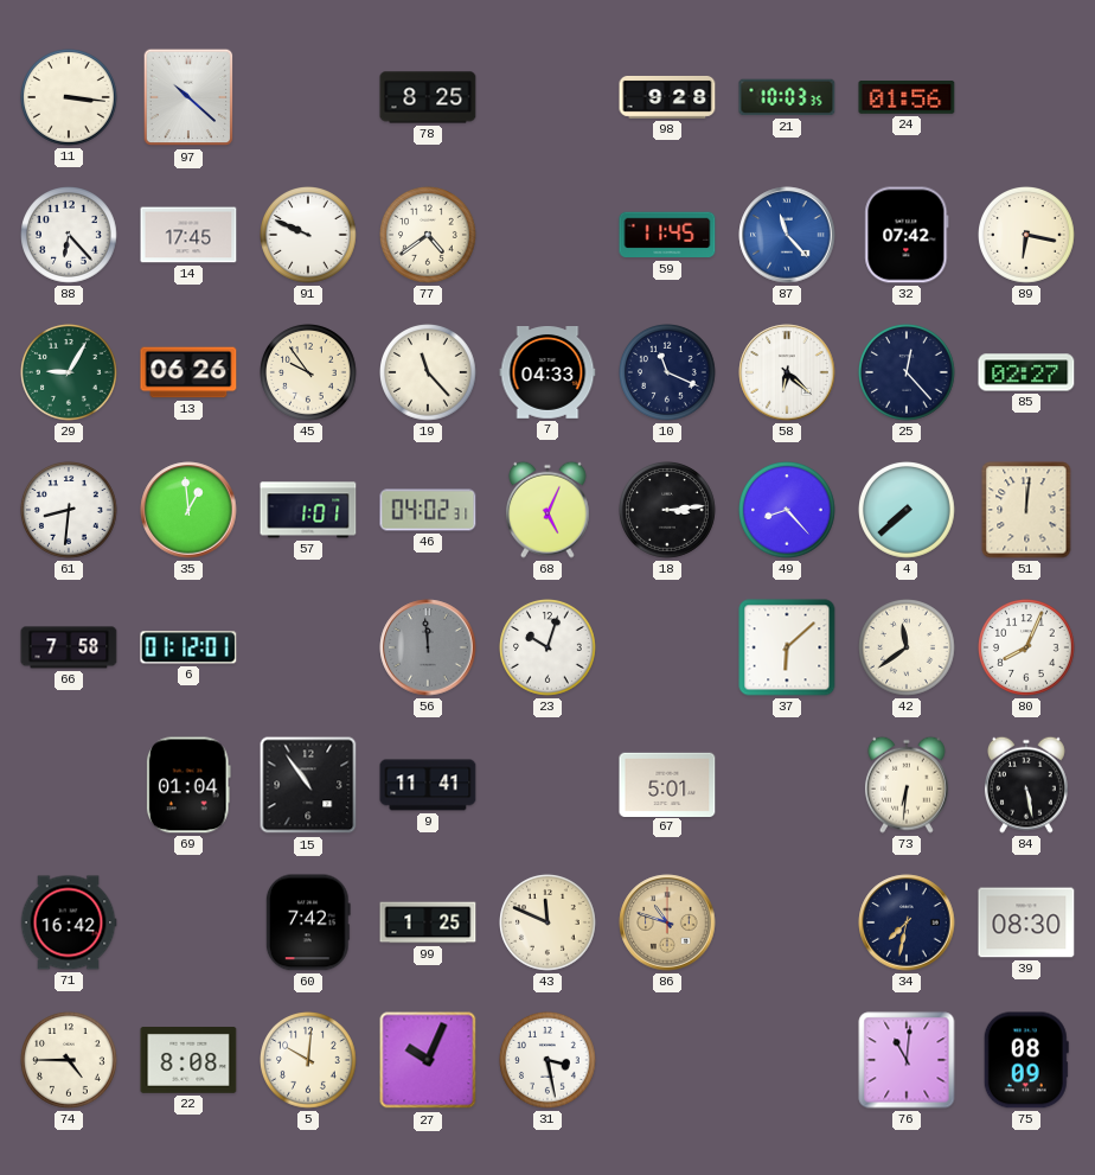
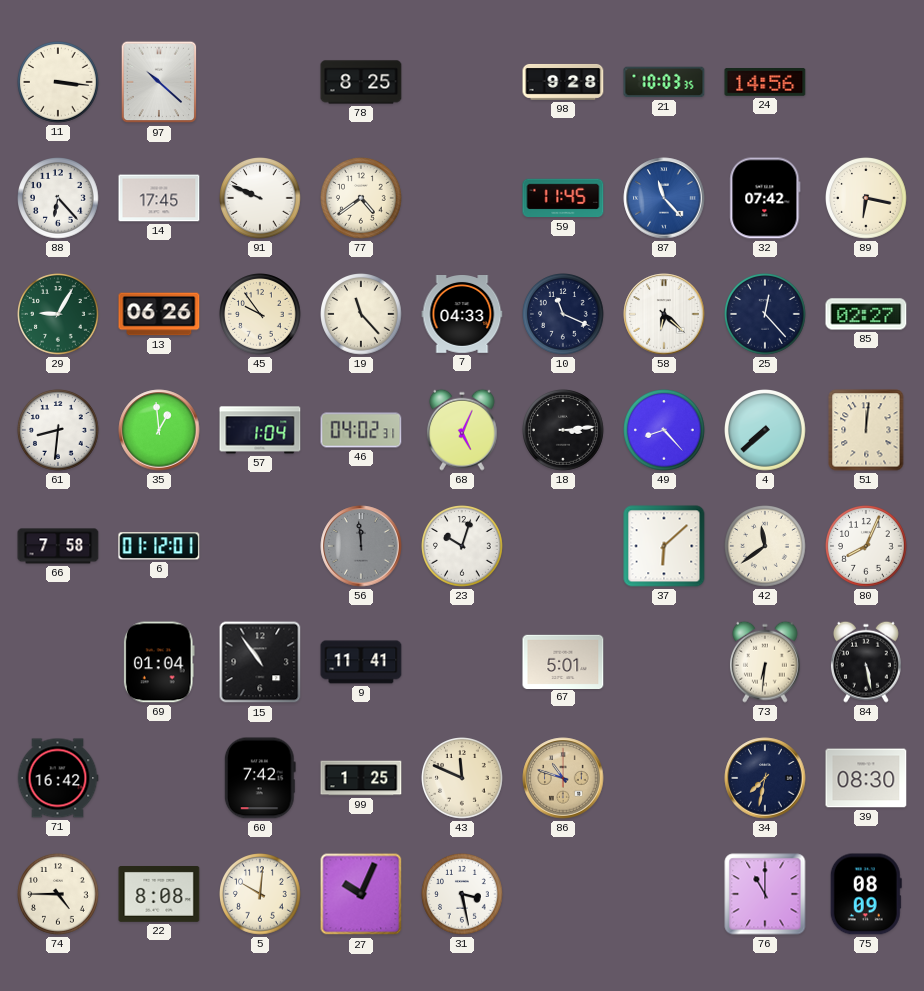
24: 01:56 -> 14:56
57: 1:01 -> 1:04
76: 11:01 -> 11:00
